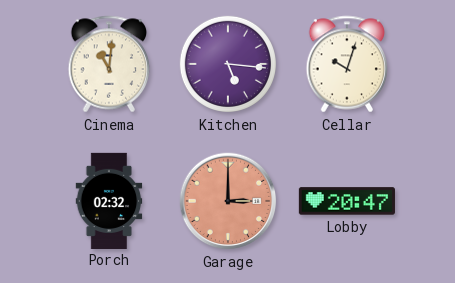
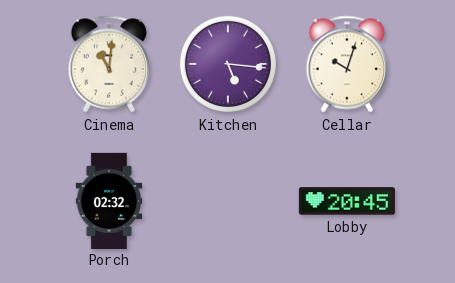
Garage: 3:00 -> none
Lobby: 20:47 -> 20:45
